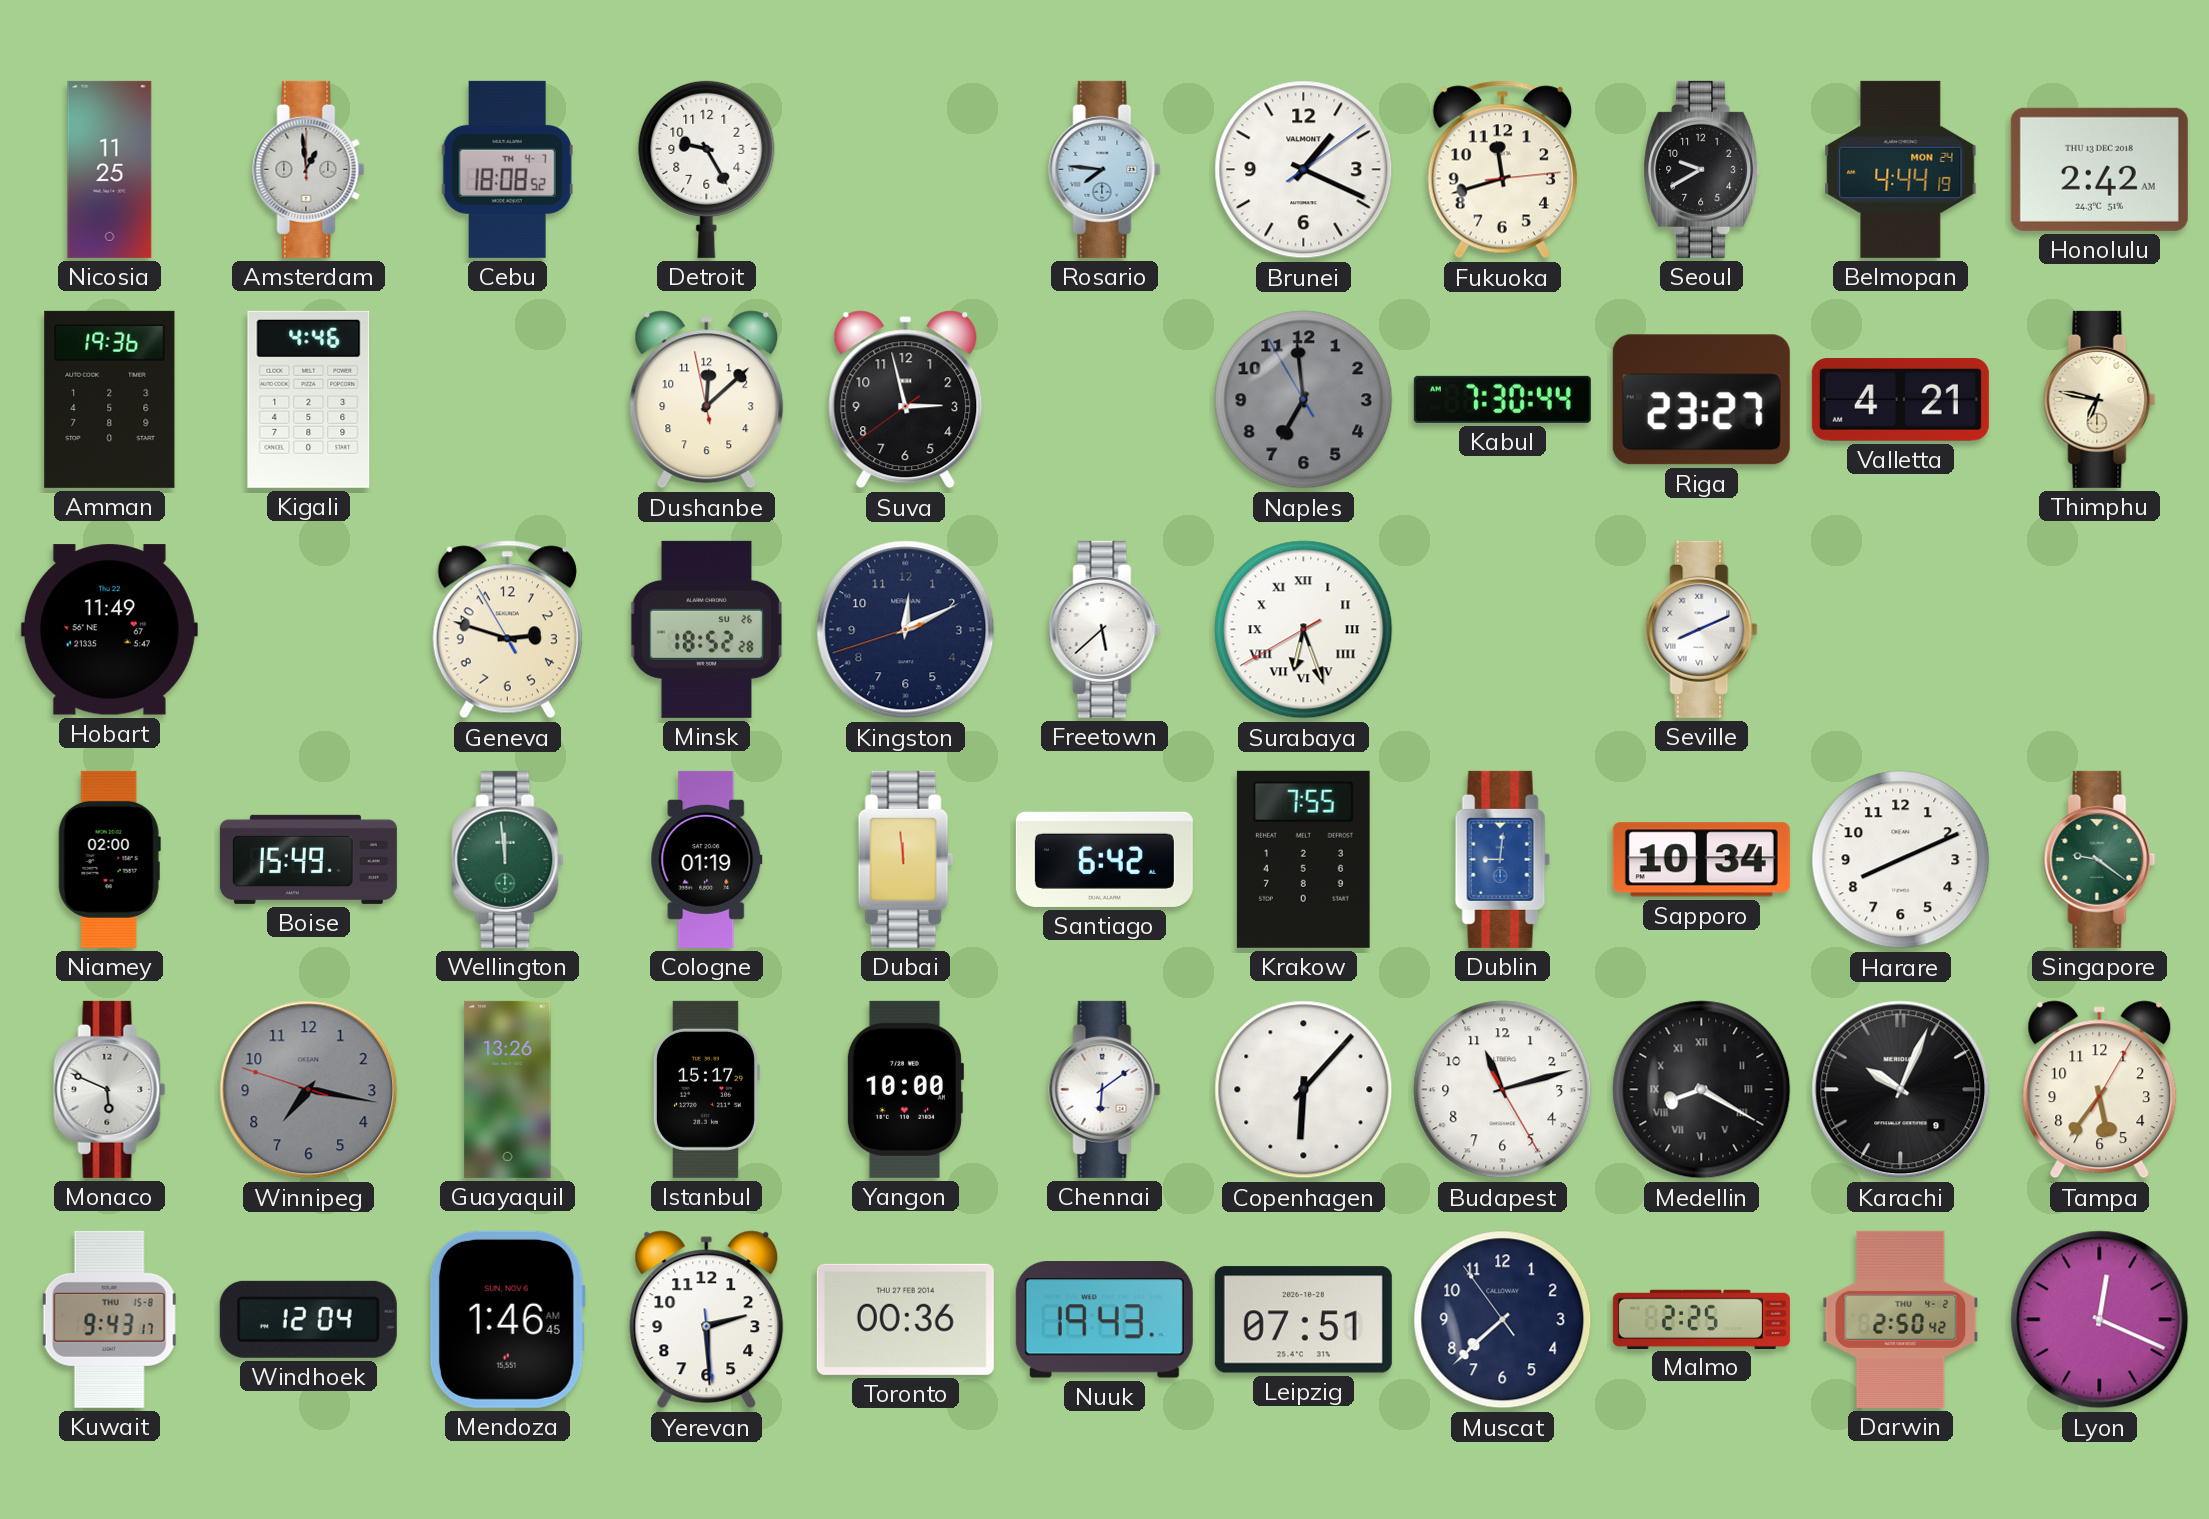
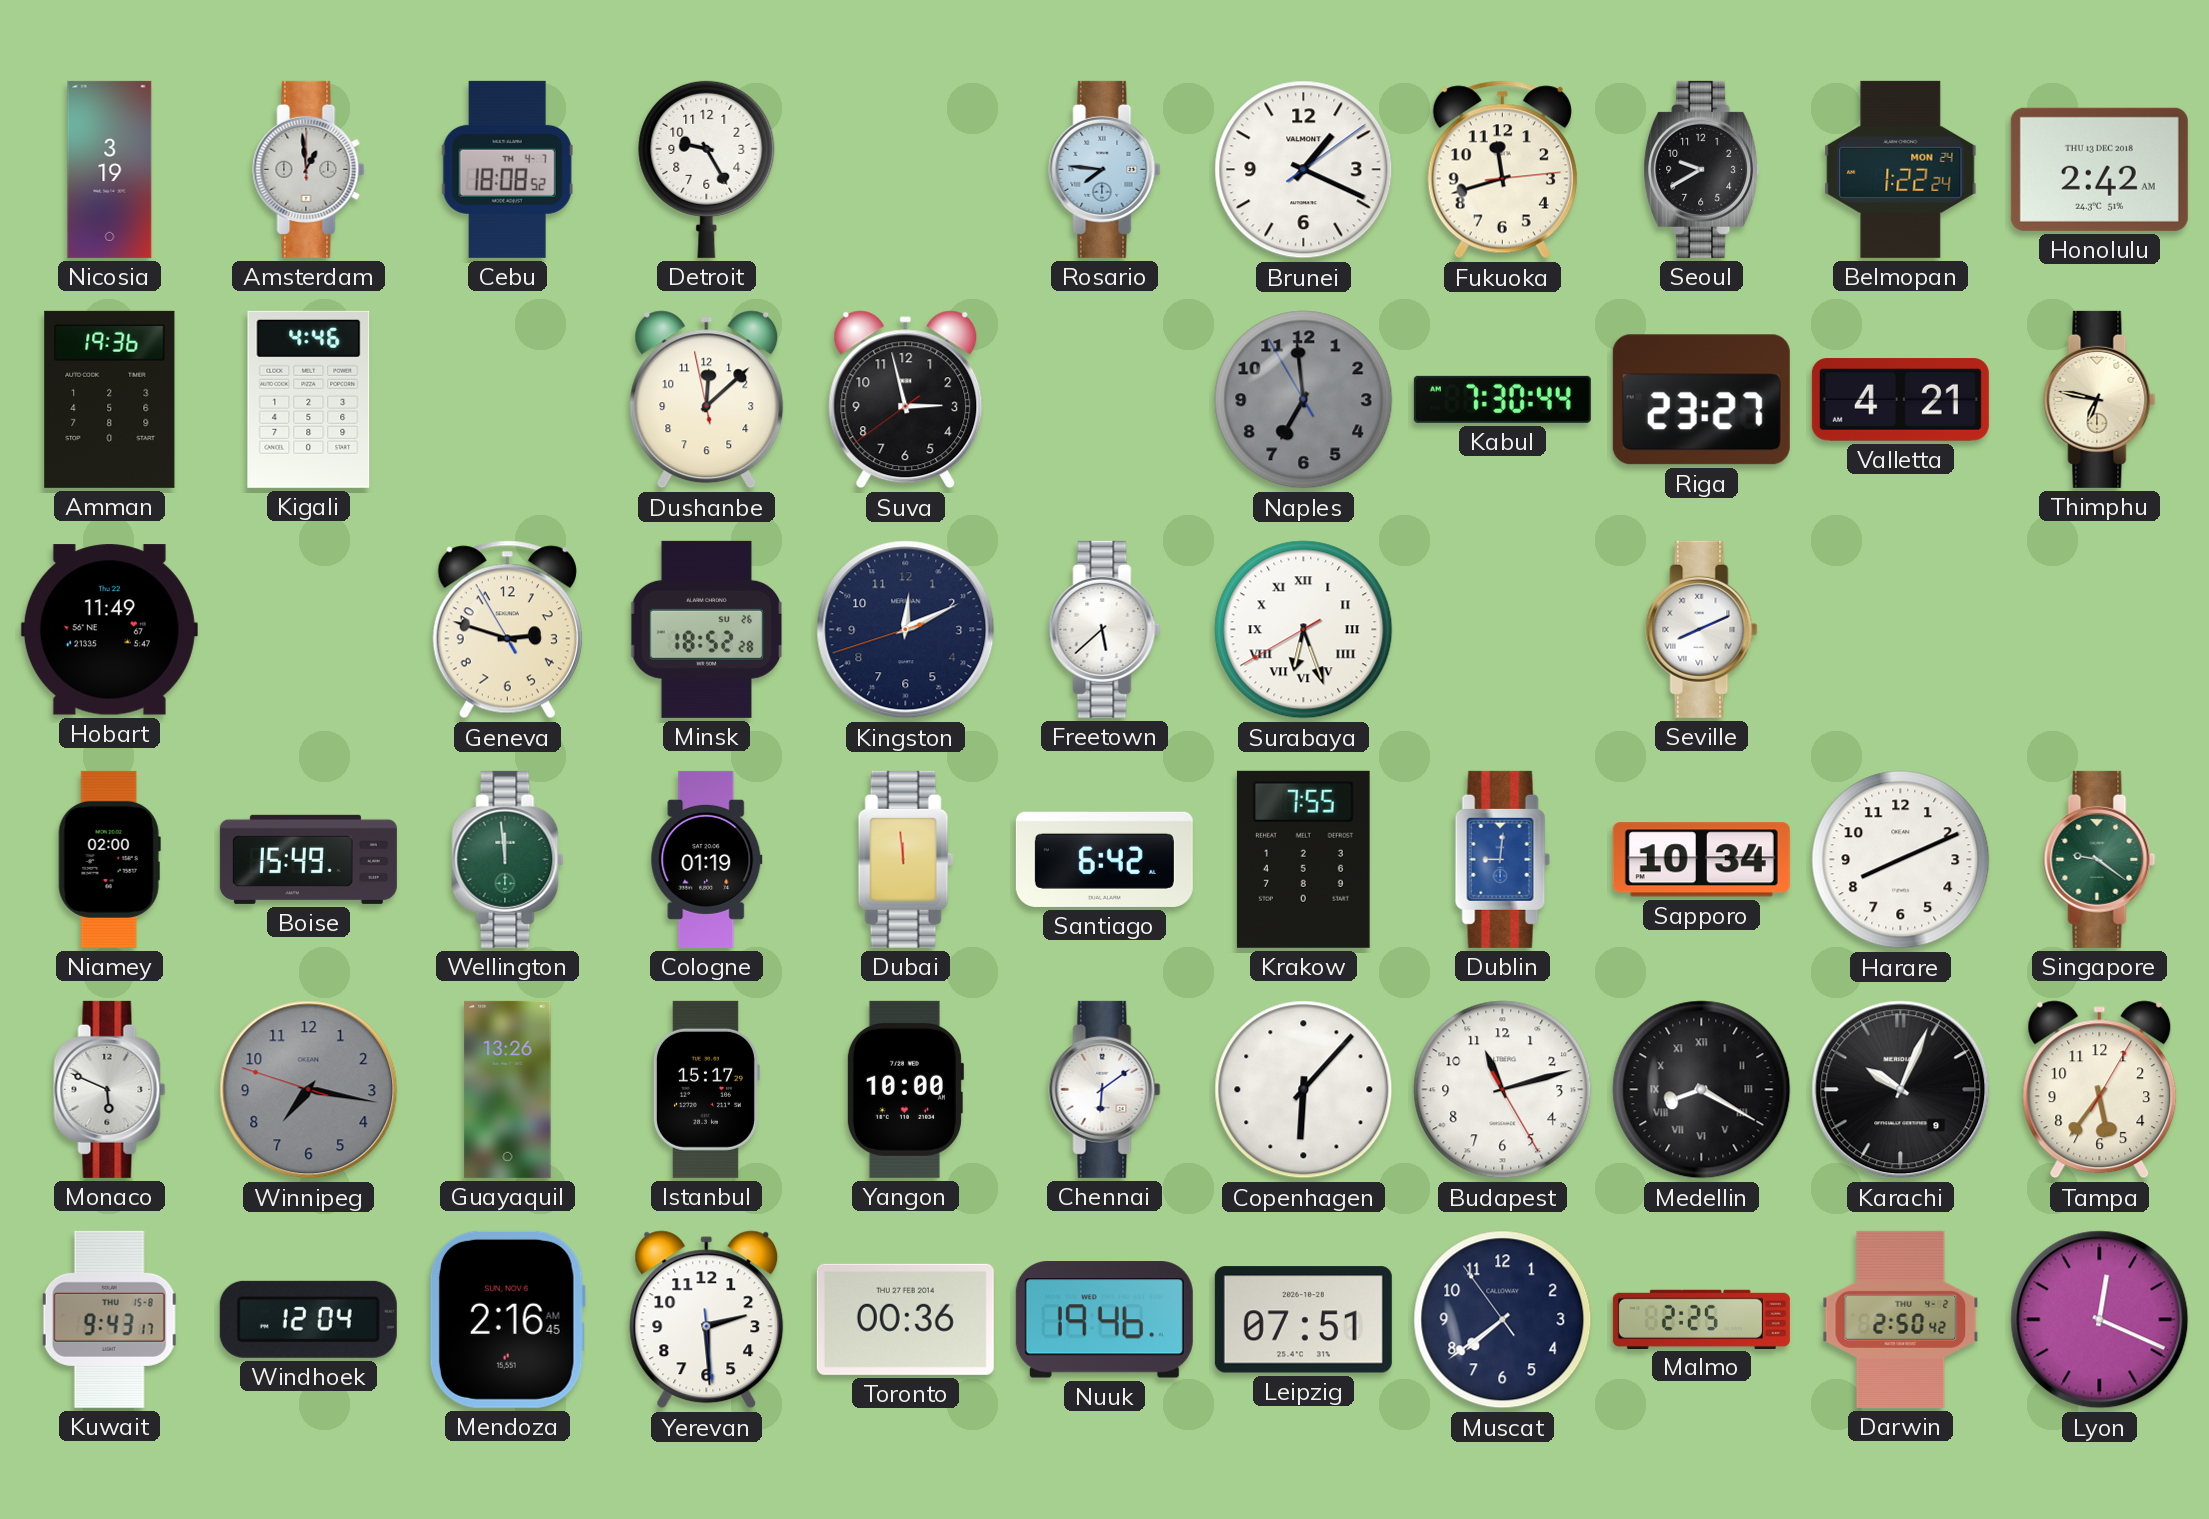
Nicosia: 11:25 -> 3:19
Belmopan: 4:44 -> 1:22
Mendoza: 1:46 -> 2:16
Nuuk: 19:43 -> 19:46
Muscat: 7:37 -> 7:38
